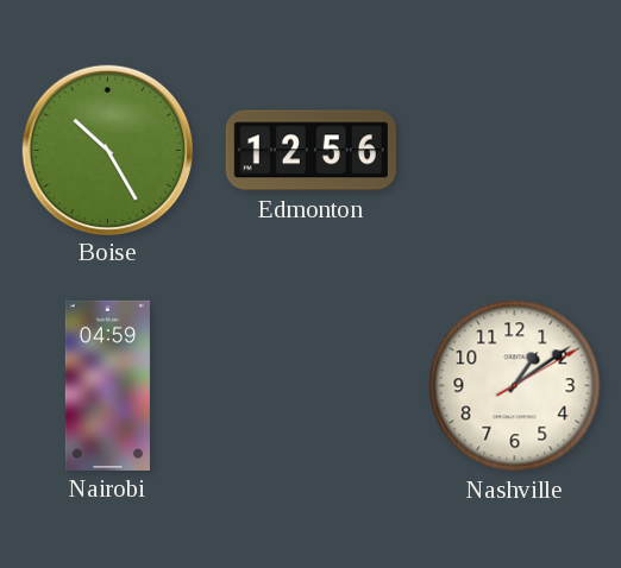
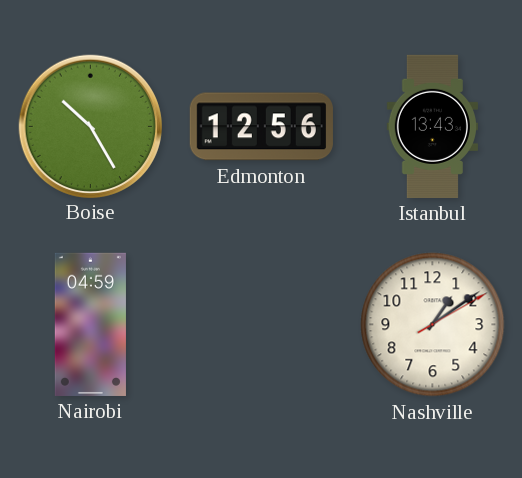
Istanbul: none -> 13:43
